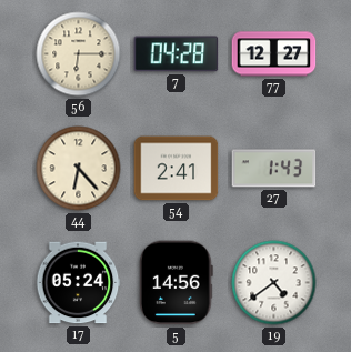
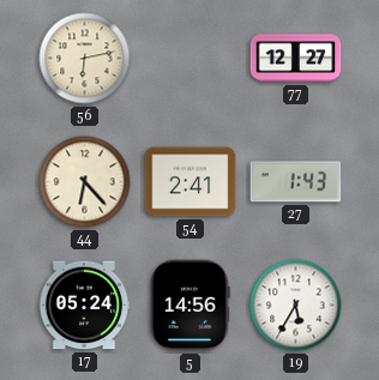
56: 6:15 -> 6:13
7: 04:28 -> none
19: 4:39 -> 5:35
